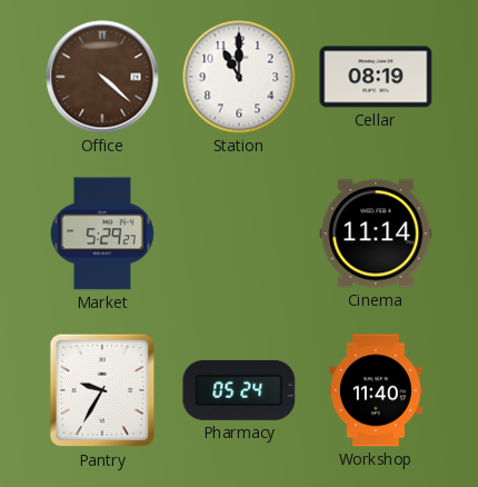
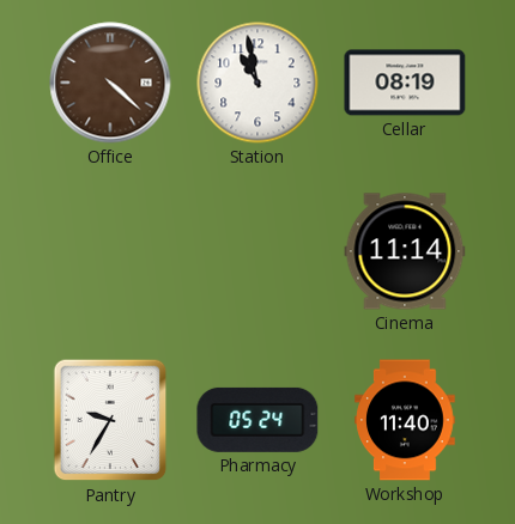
Station: 11:00 -> 10:58
Market: 5:29 -> none
